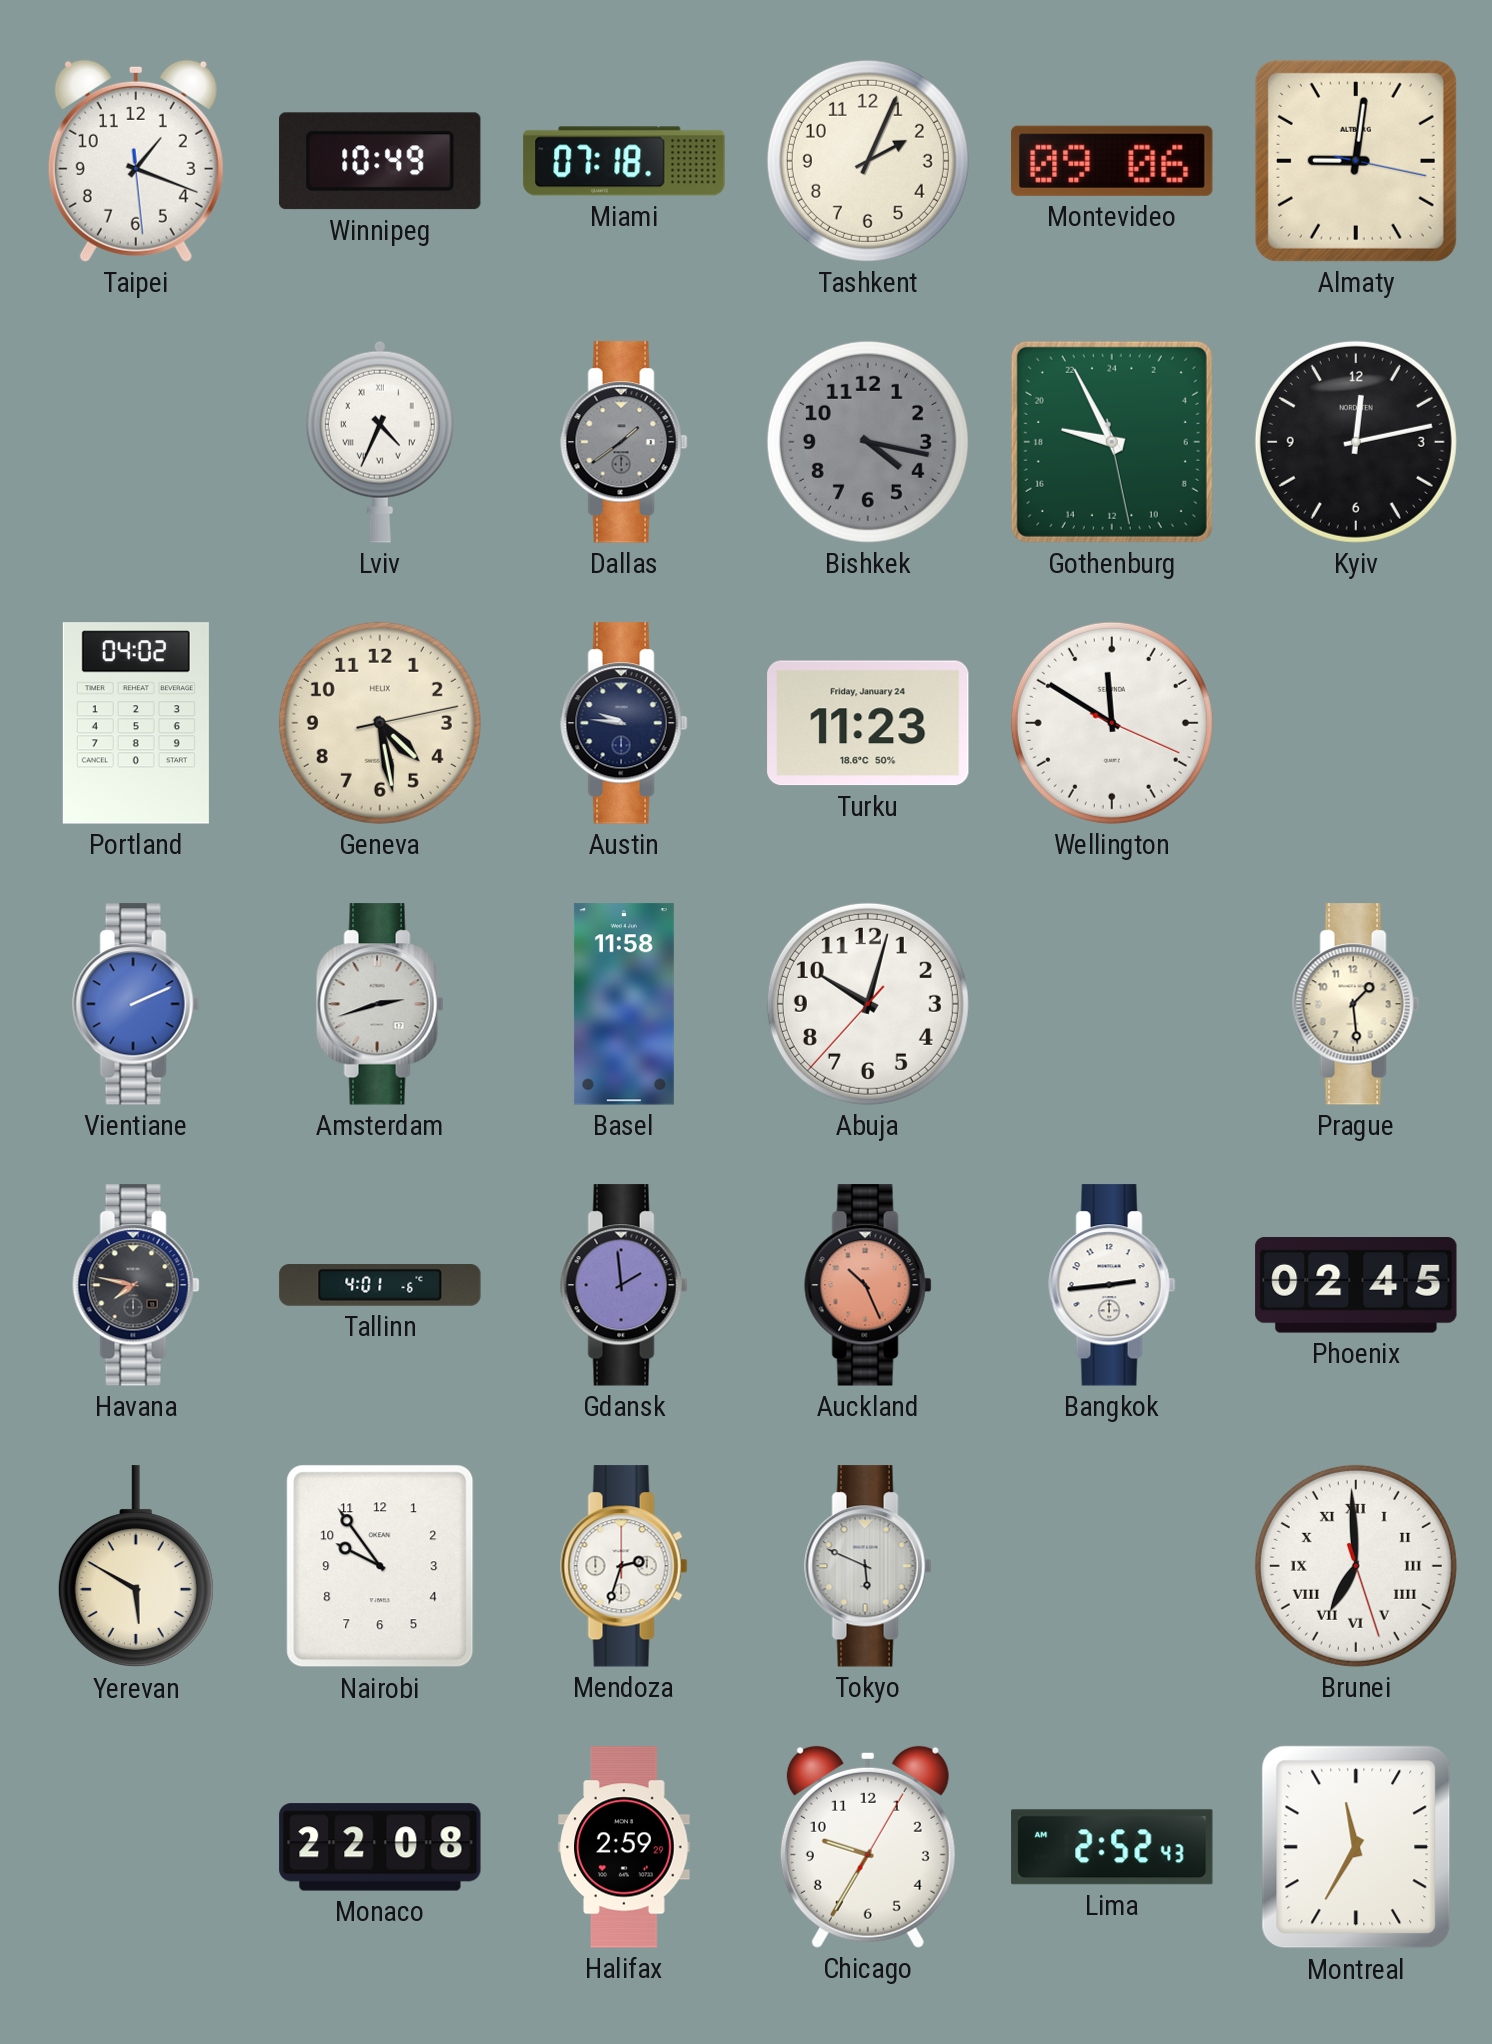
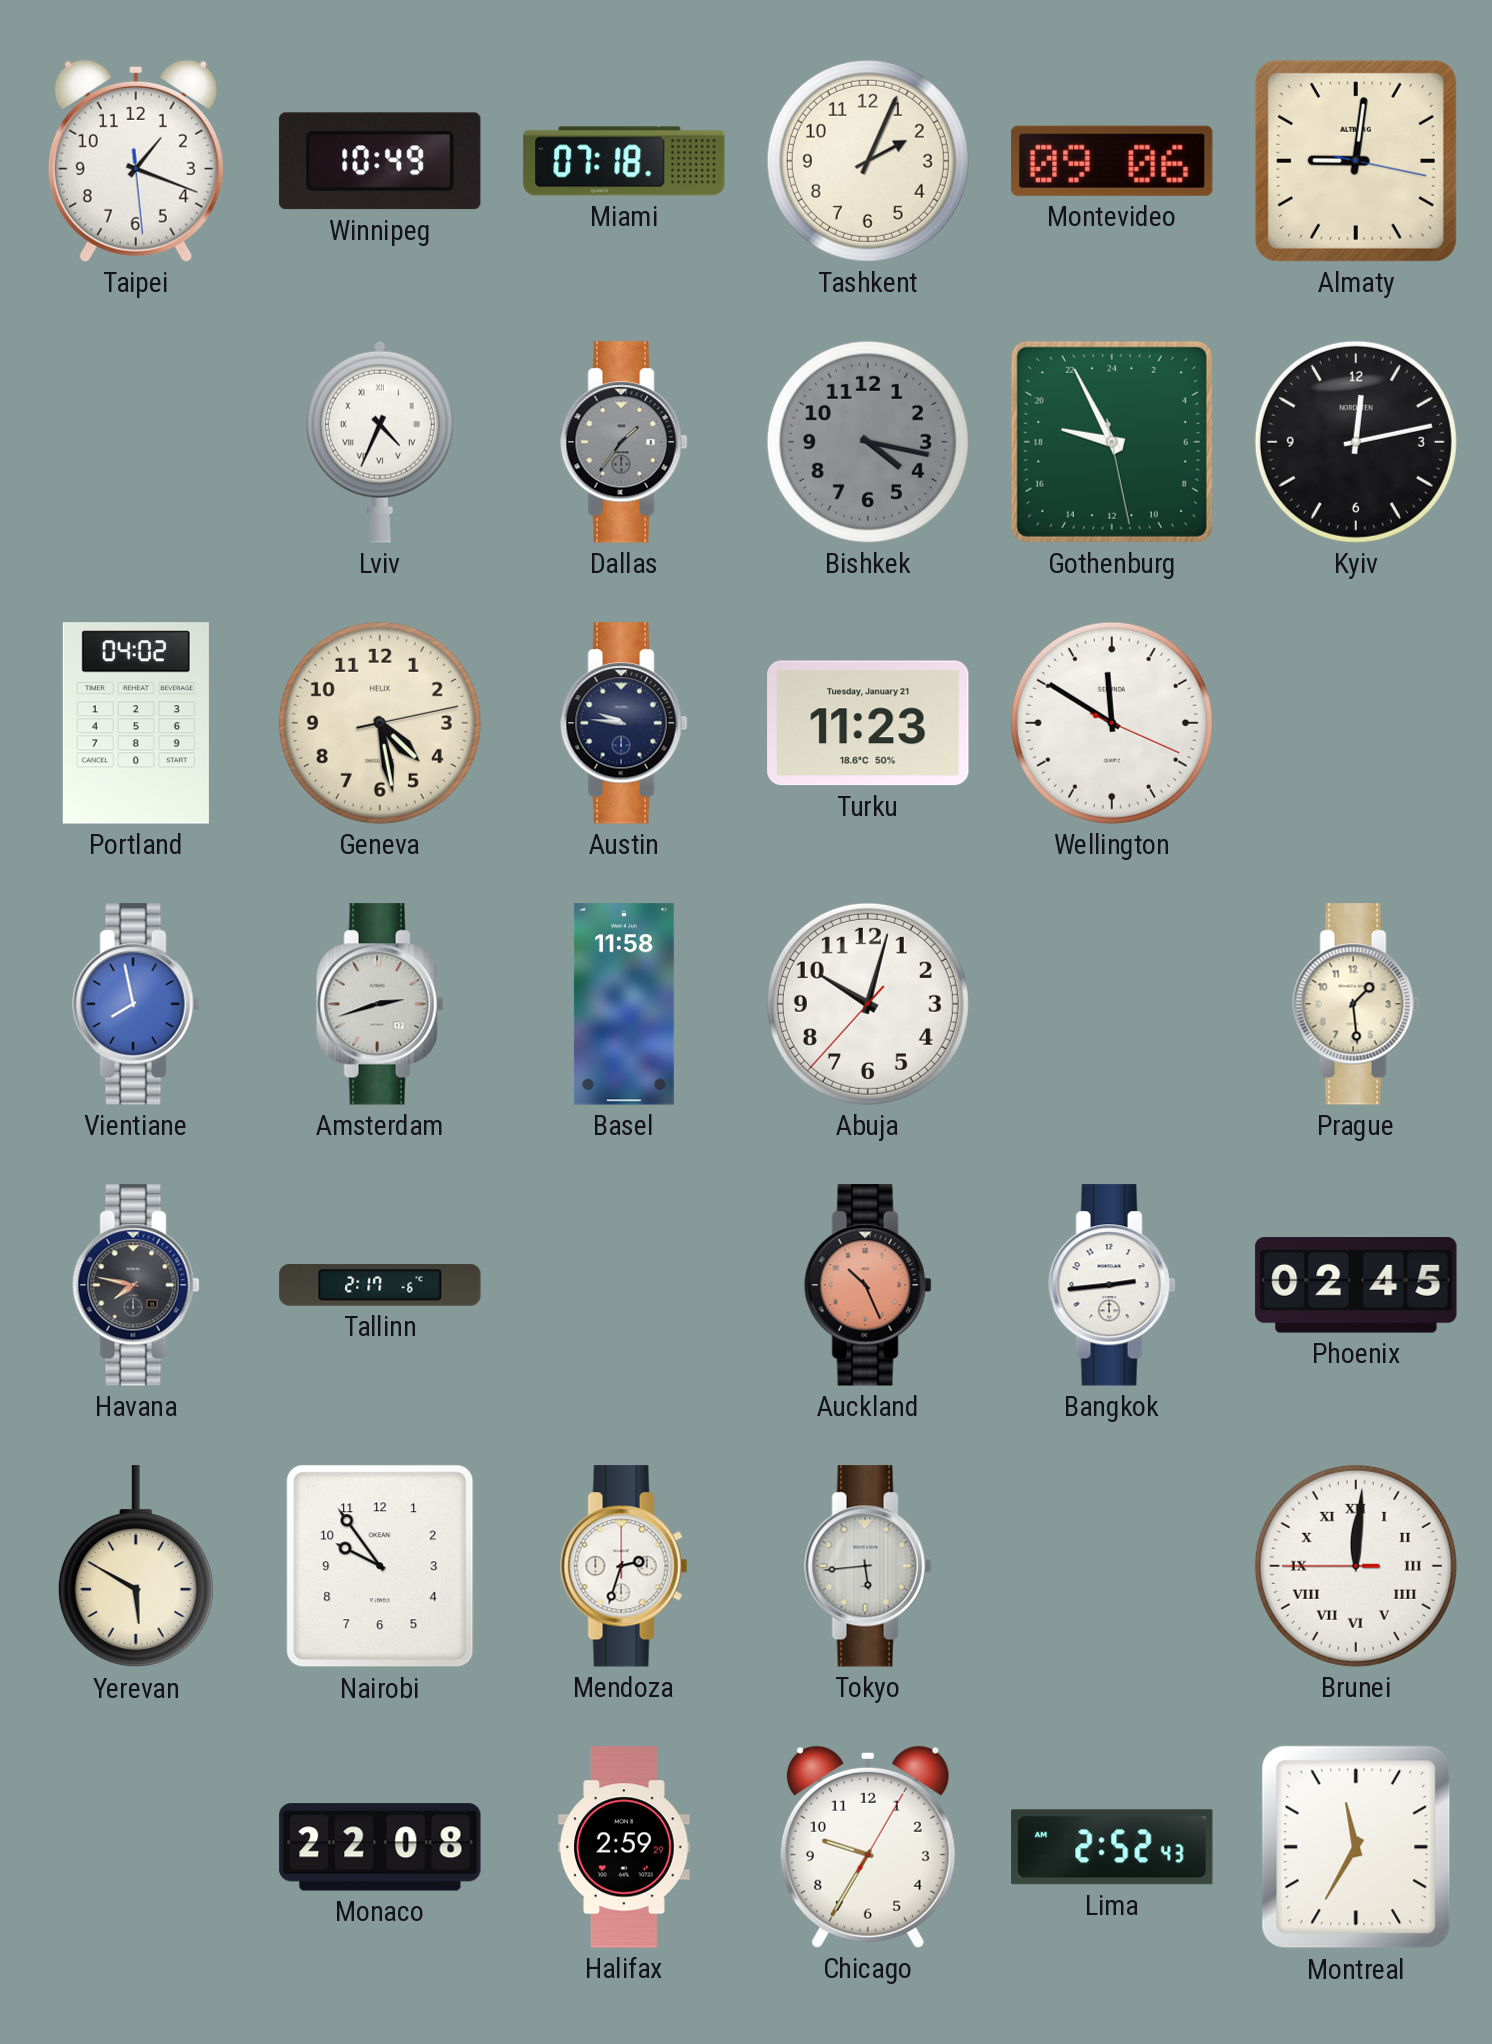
Dallas: 1:39 -> 1:36
Turku date: Friday, January 24 -> Tuesday, January 21
Vientiane: 2:11 -> 7:58
Tallinn: 4:01 -> 2:17
Gdansk: 1:59 -> none
Tokyo: 5:49 -> 5:44
Brunei: 6:59 -> 12:00
